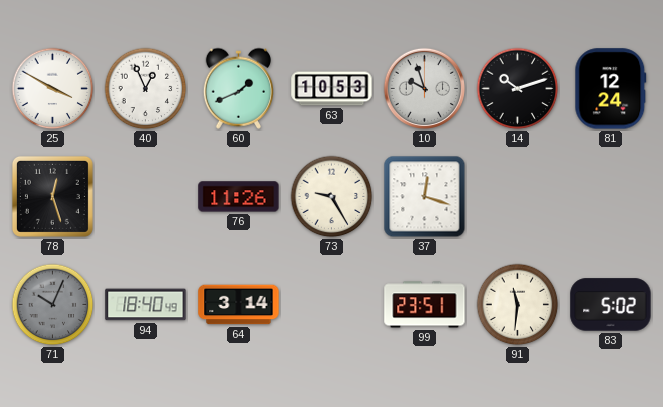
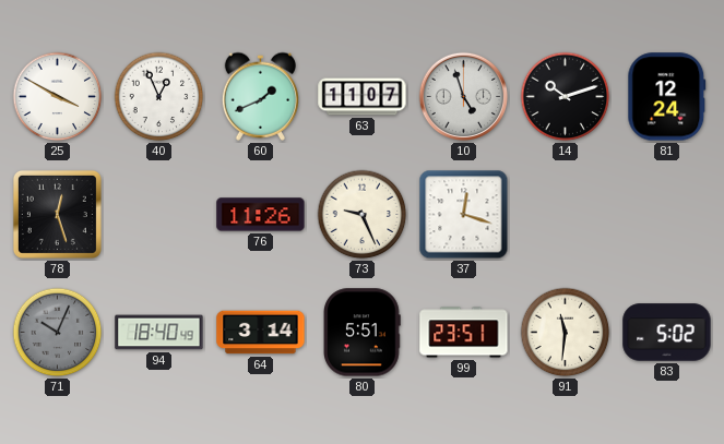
63: 10:53 -> 11:07
10: 9:57 -> 4:57
73: 9:25 -> 9:26
80: none -> 5:51
